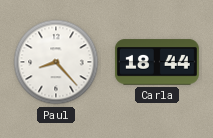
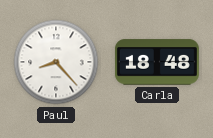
Carla: 18:44 -> 18:48
